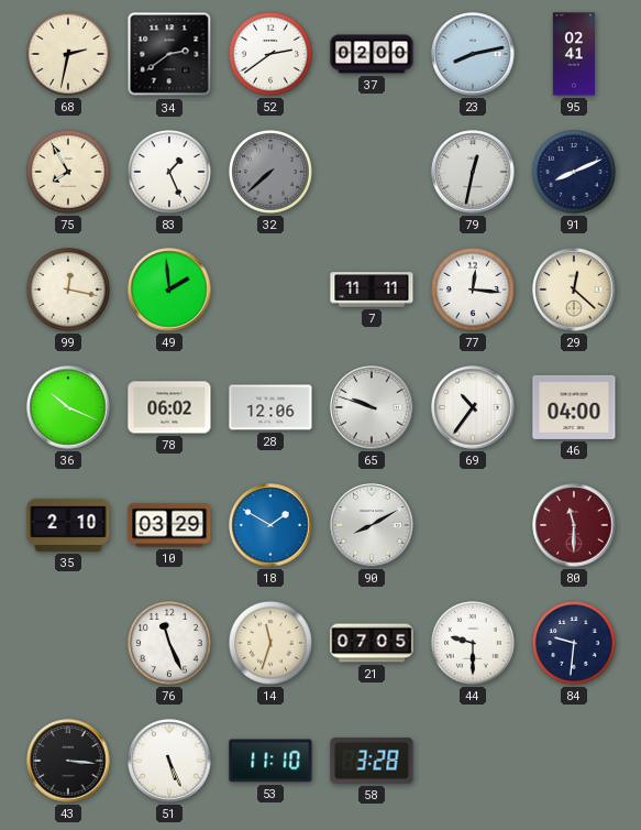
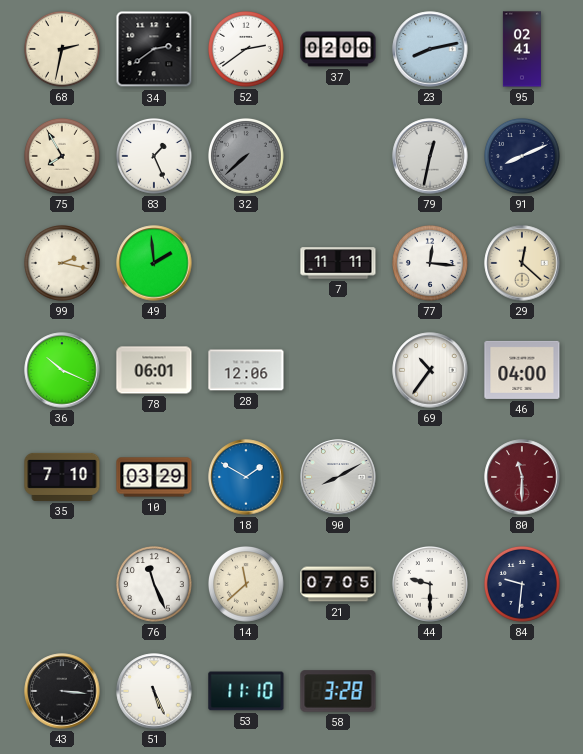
99: 12:17 -> 2:17
78: 06:02 -> 06:01
65: 9:48 -> none
35: 2:10 -> 7:10
14: 11:33 -> 11:38
